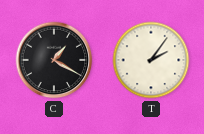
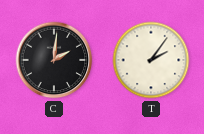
C: 1:20 -> 2:01
